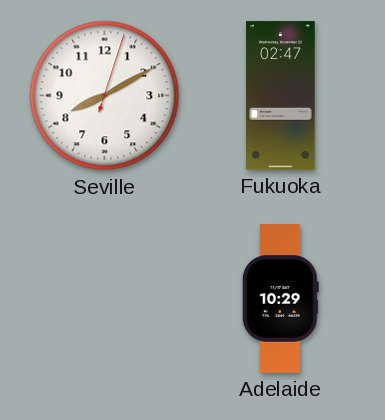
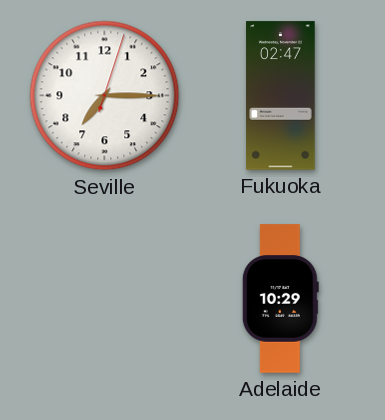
Seville: 8:10 -> 7:15
